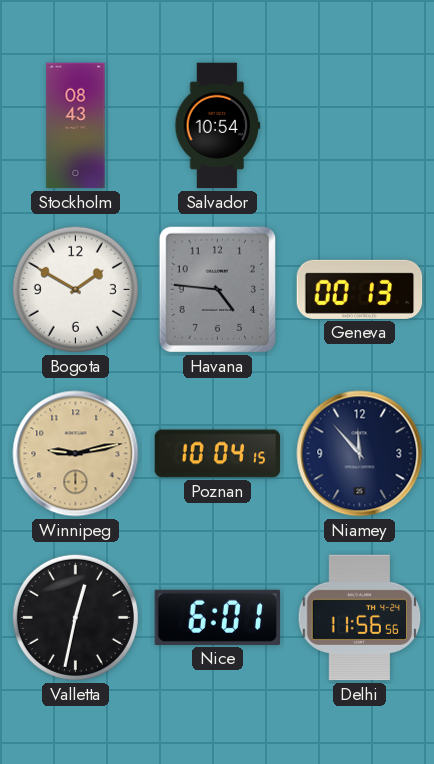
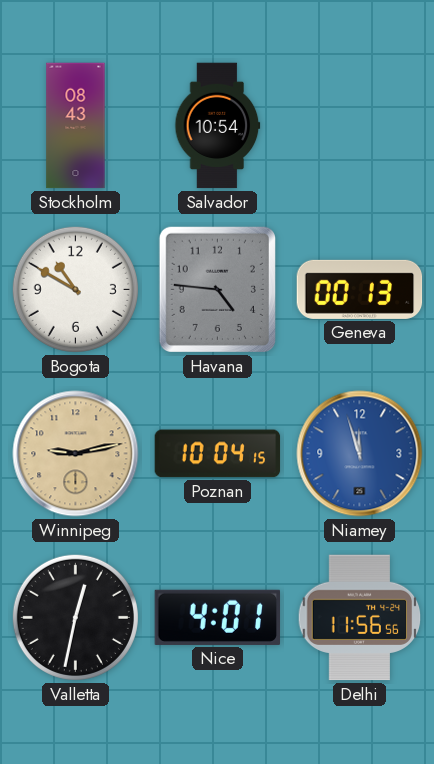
Bogota: 1:50 -> 10:50
Niamey: 11:53 -> 11:57
Niamey dial: navy -> blue
Nice: 6:01 -> 4:01
